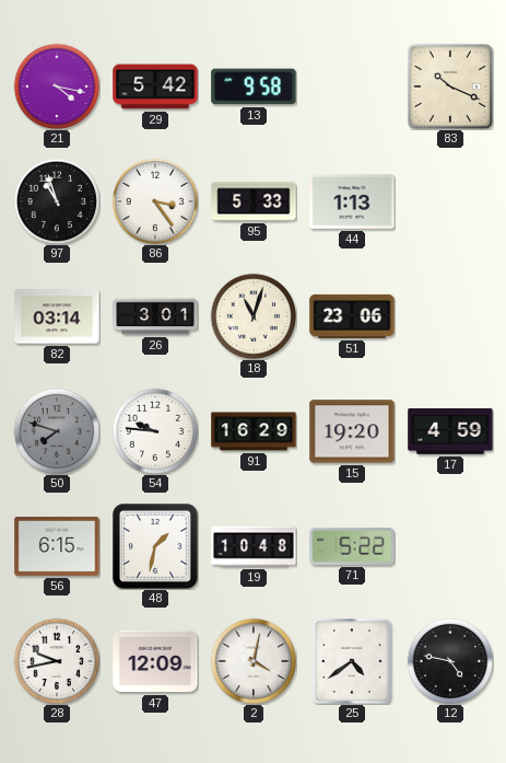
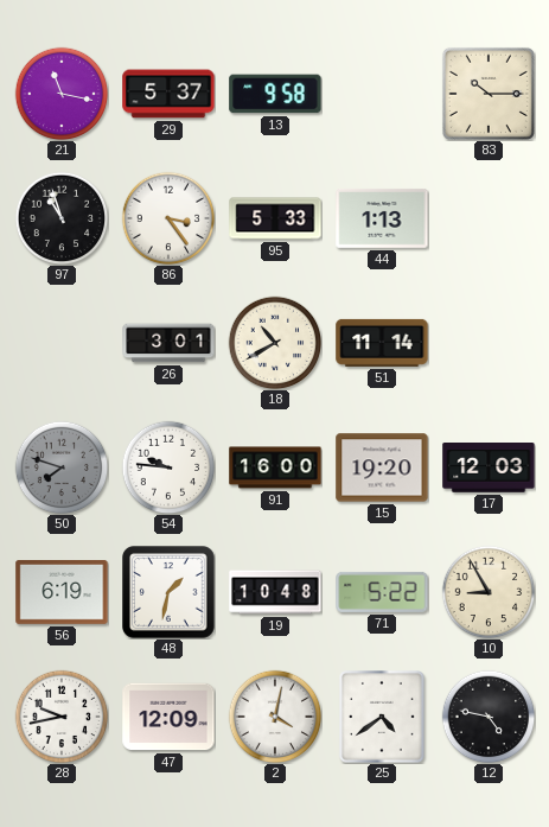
21: 4:17 -> 11:17
29: 5:42 -> 5:37
83: 10:19 -> 10:15
82: 03:14 -> none
18: 11:03 -> 10:40
51: 23:06 -> 11:14
91: 16:29 -> 16:00
17: 4:59 -> 12:03
56: 6:15 -> 6:19
10: none -> 8:55
